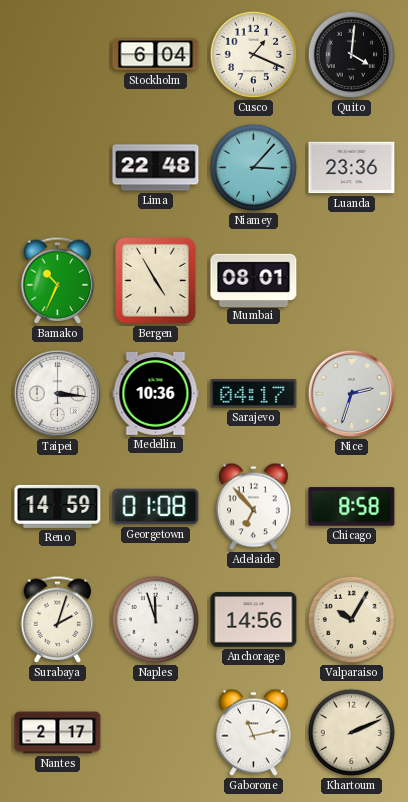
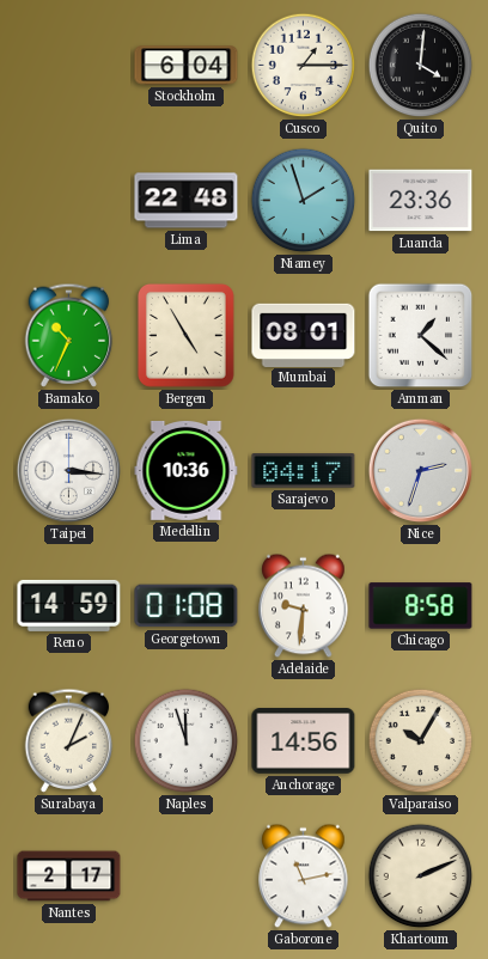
Cusco: 1:19 -> 1:15
Niamey: 3:07 -> 1:57
Amman: none -> 1:22
Adelaide: 6:53 -> 9:31
Surabaya: 2:03 -> 2:04
